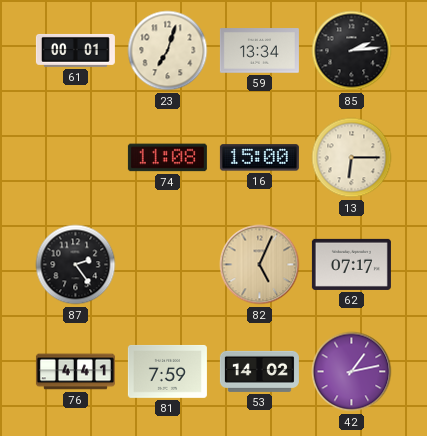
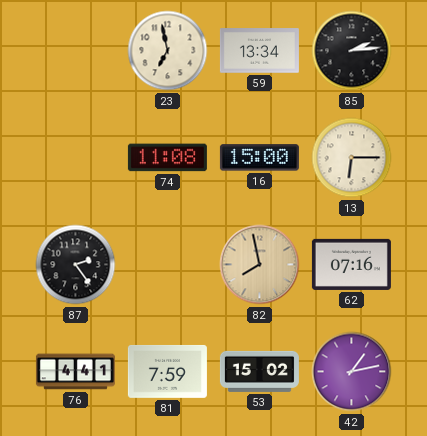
61: 00:01 -> none
23: 7:03 -> 6:58
82: 5:04 -> 7:58
62: 07:17 -> 07:16
53: 14:02 -> 15:02
